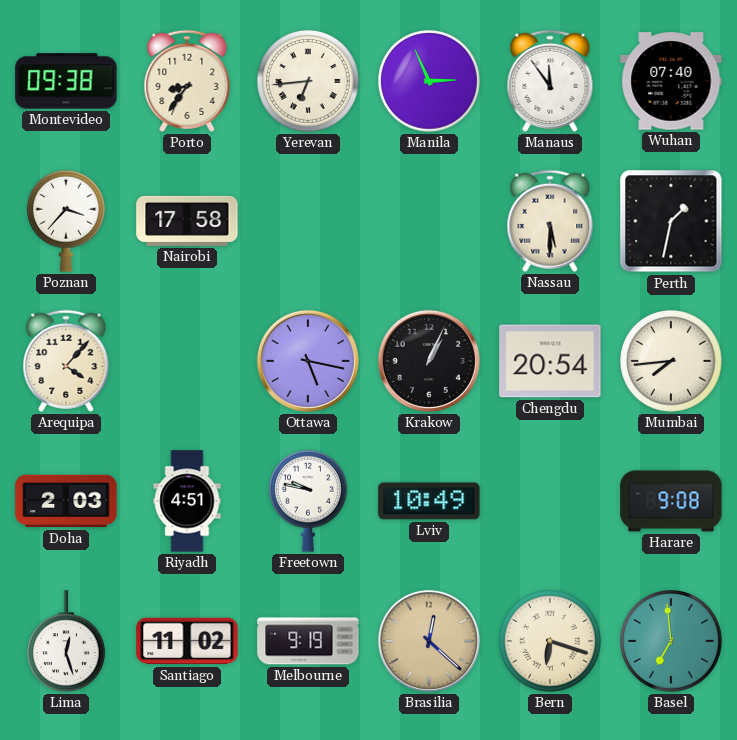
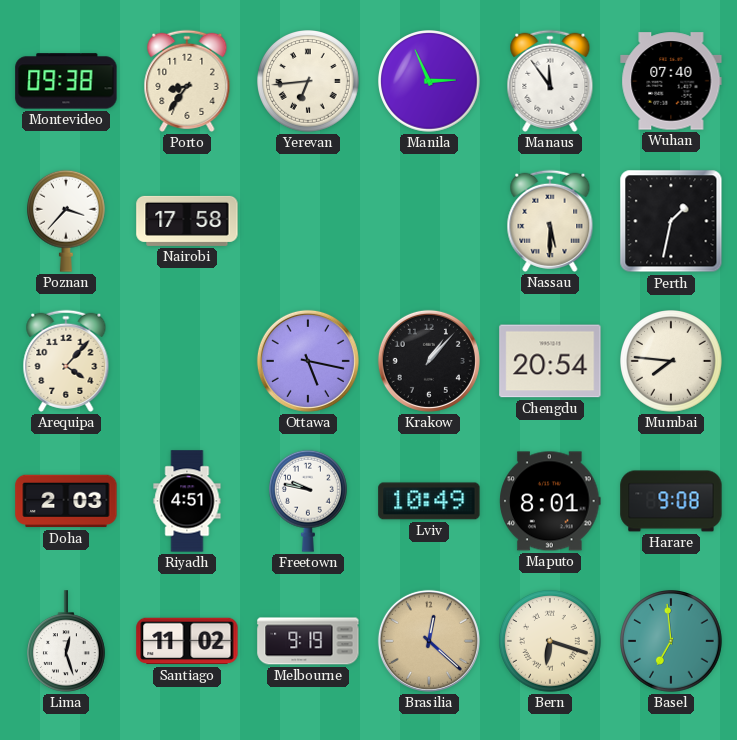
Krakow: 1:04 -> 1:07
Mumbai: 7:44 -> 7:46
Maputo: none -> 8:01
